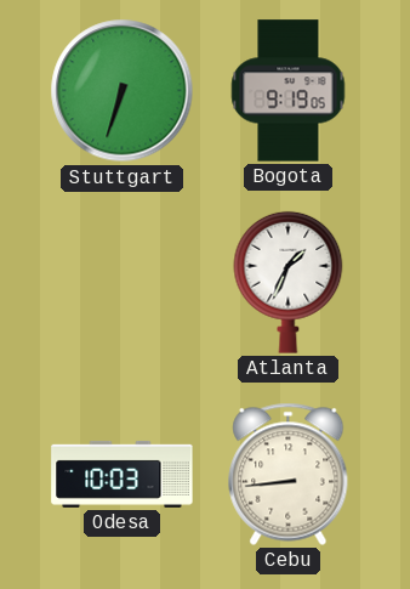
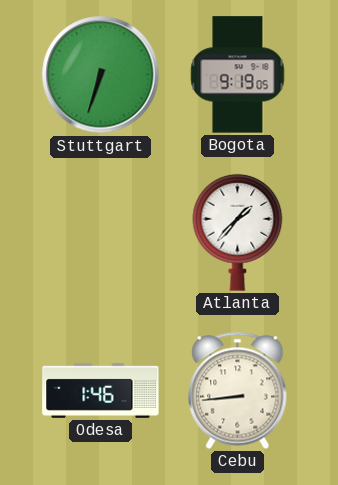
Atlanta: 1:34 -> 1:37
Odesa: 10:03 -> 1:46
